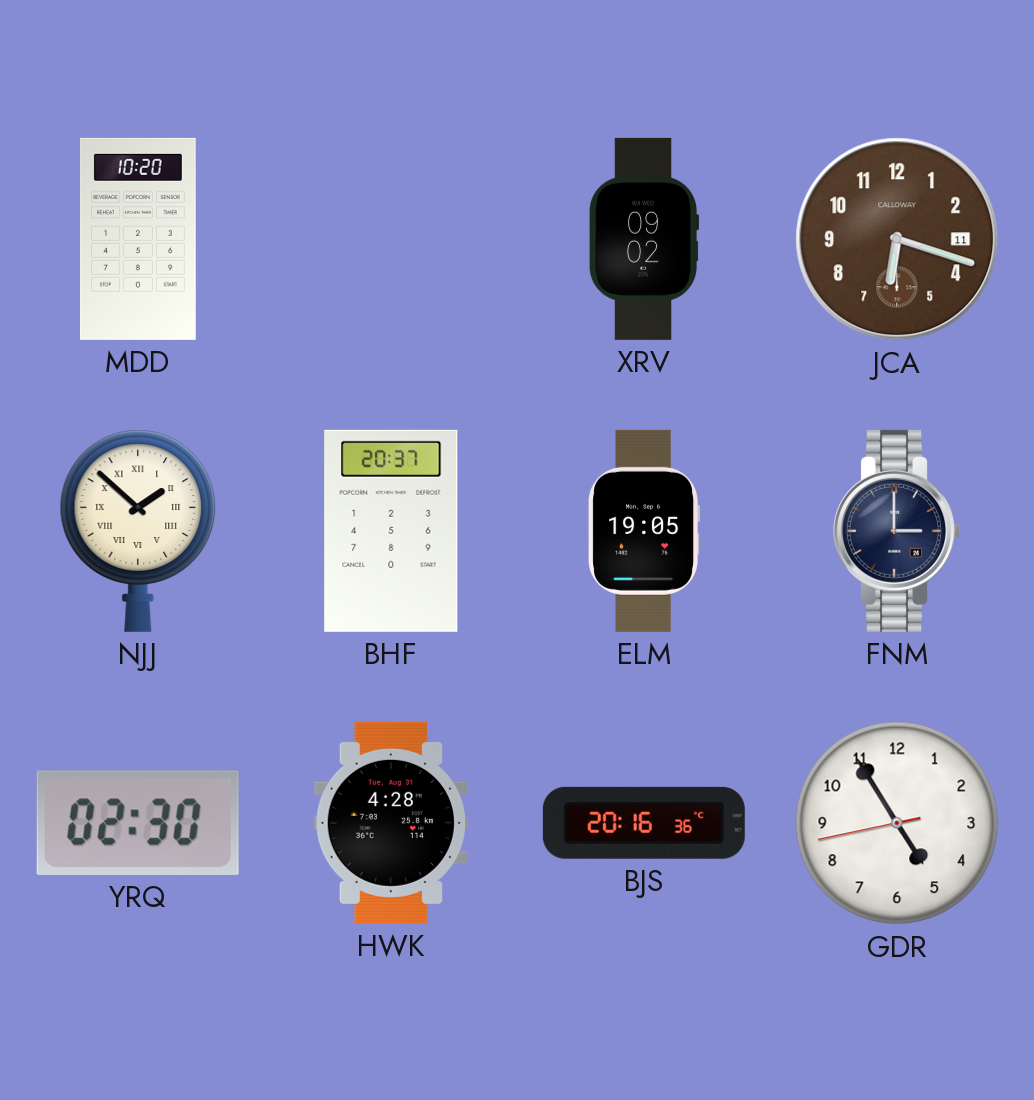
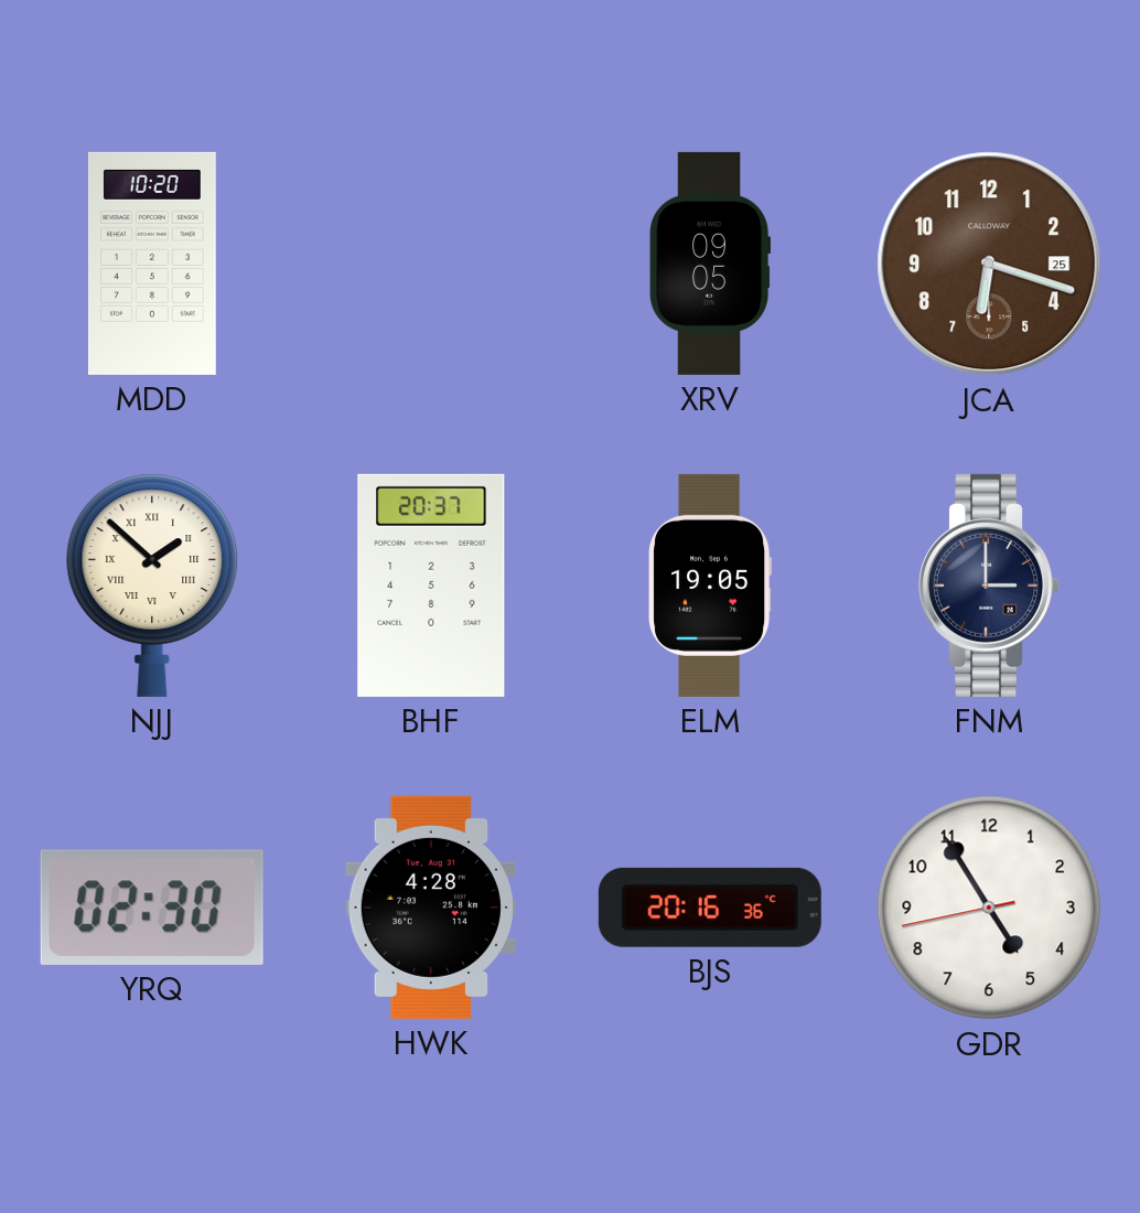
XRV: 09:02 -> 09:05
JCA date: 11 -> 25
